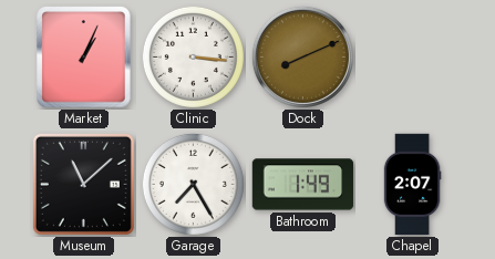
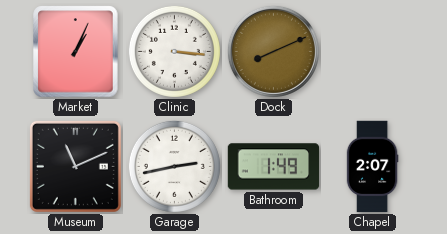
Museum: 11:08 -> 11:11
Garage: 7:25 -> 2:43
